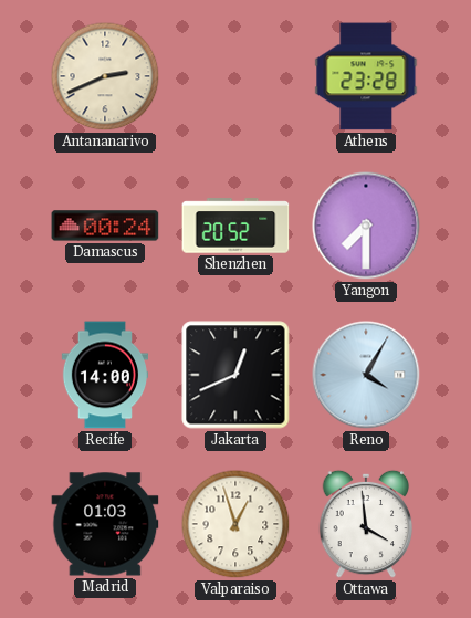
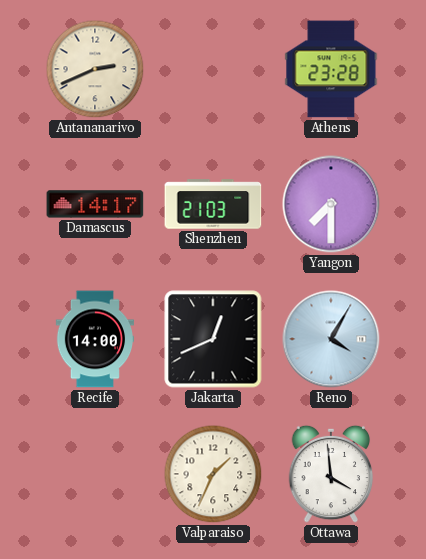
Damascus: 00:24 -> 14:17
Shenzhen: 20:52 -> 21:03
Madrid: 01:03 -> none
Valparaiso: 12:57 -> 1:34
